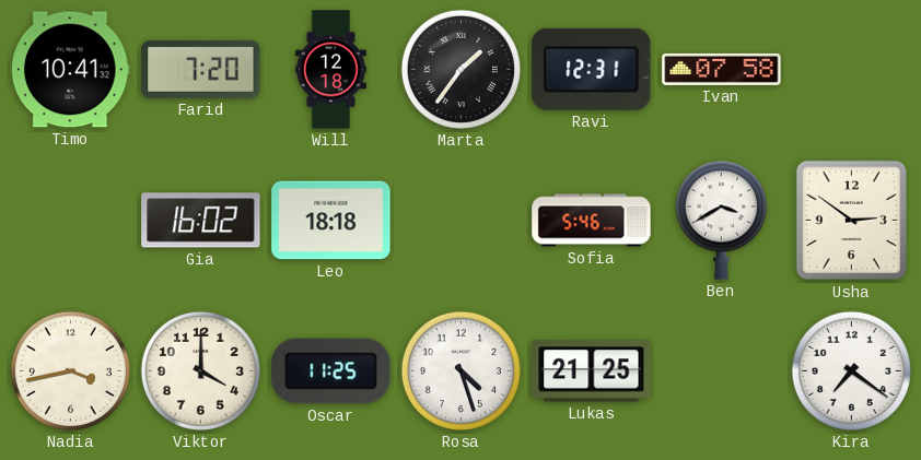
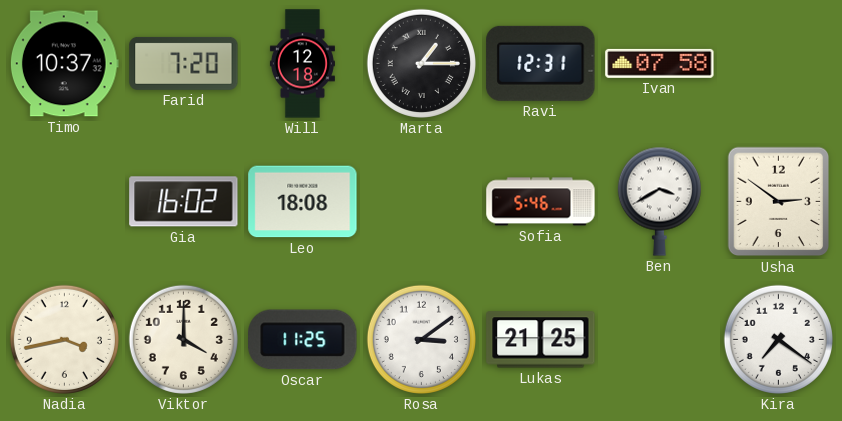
Timo: 10:41 -> 10:37
Marta: 1:36 -> 1:15
Leo: 18:18 -> 18:08
Rosa: 4:27 -> 3:09
